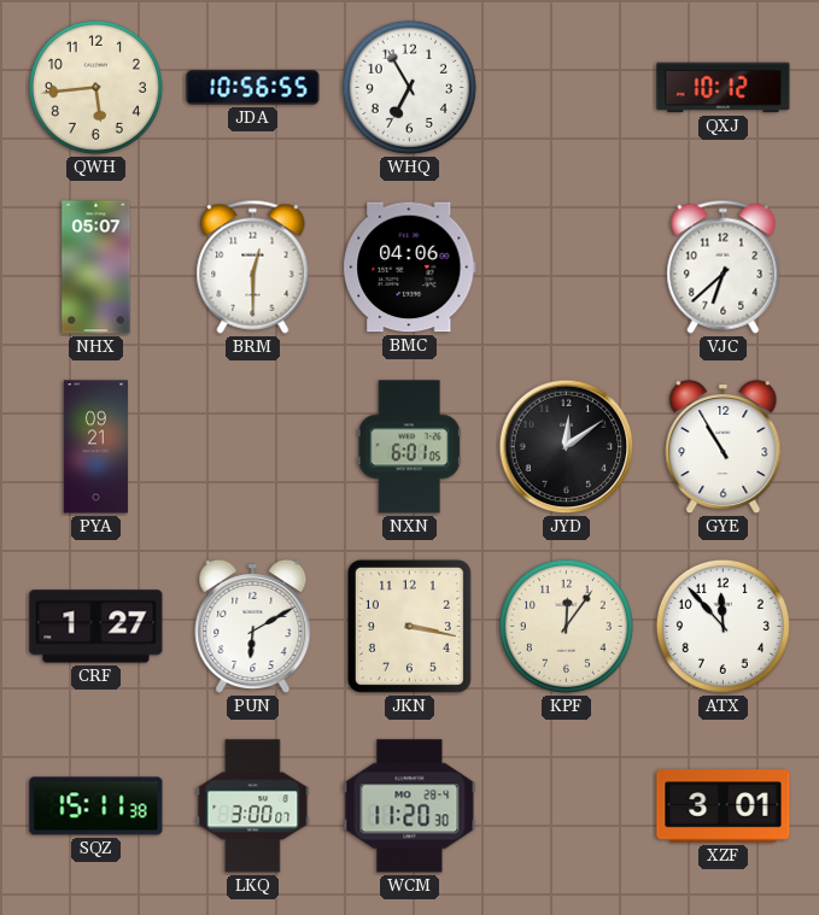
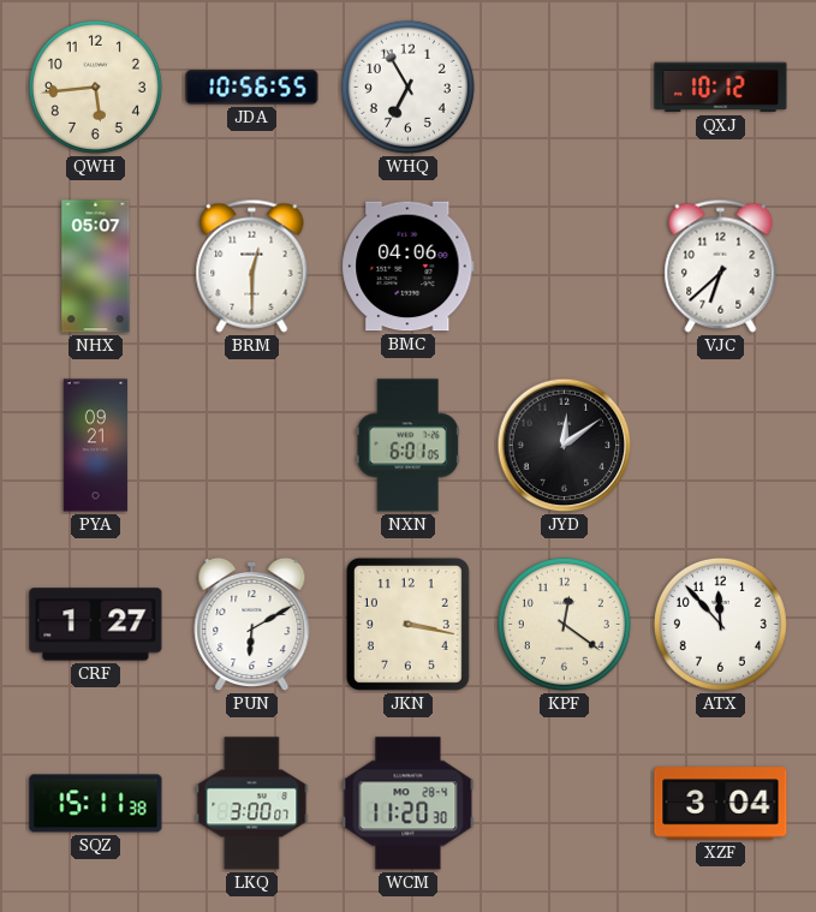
GYE: 10:55 -> none
KPF: 12:06 -> 12:21
XZF: 3:01 -> 3:04
